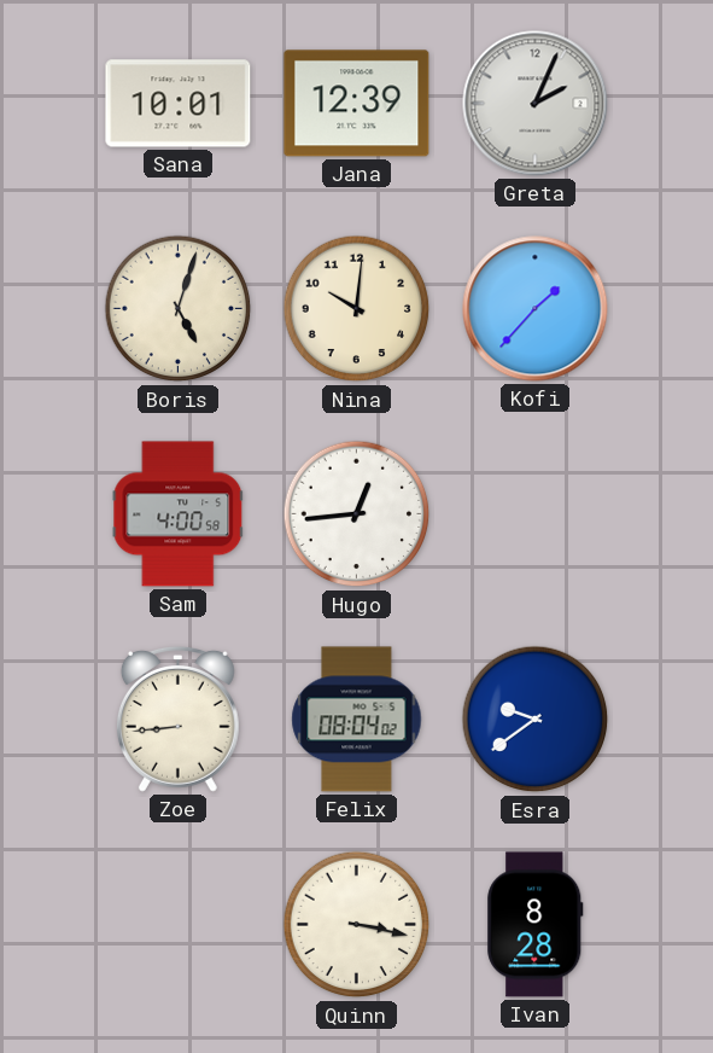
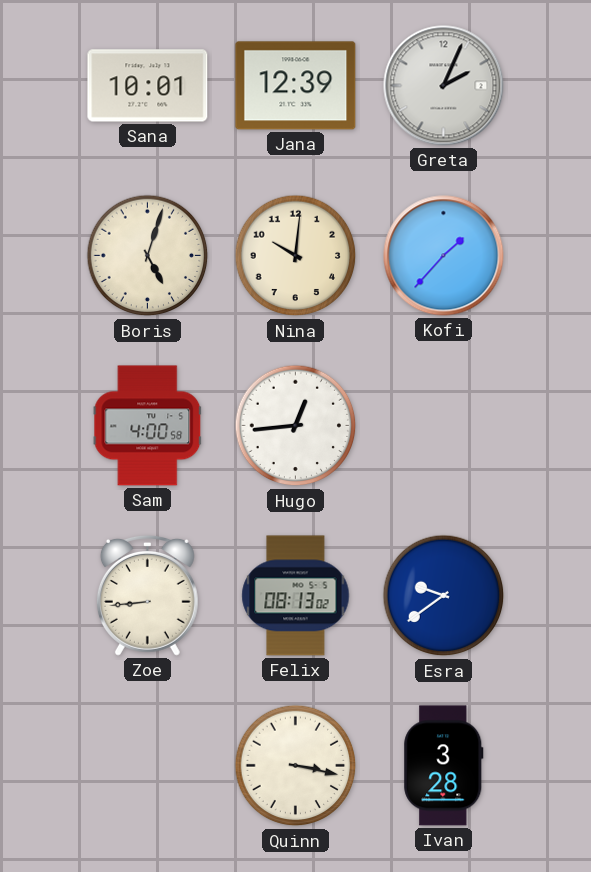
Felix: 08:04 -> 08:13
Ivan: 8:28 -> 3:28
